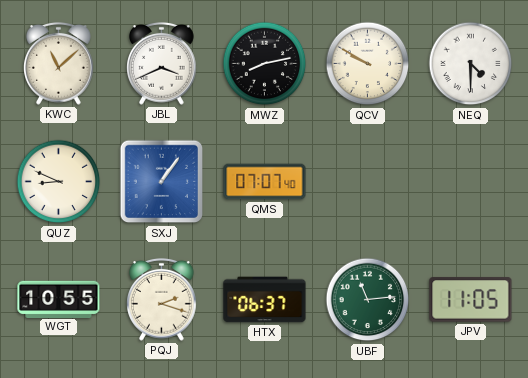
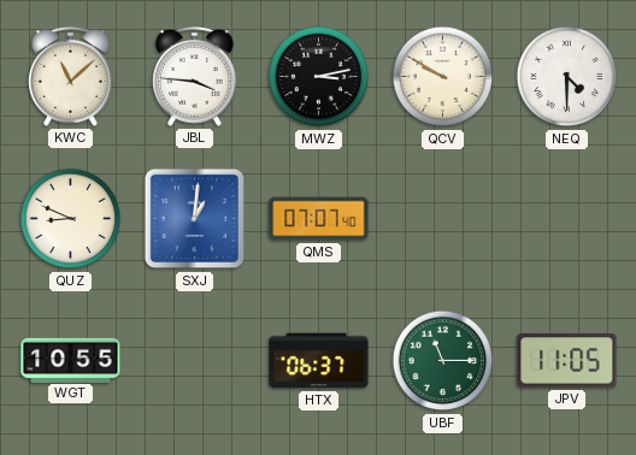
JBL: 3:41 -> 3:46
MWZ: 8:13 -> 3:13
SXJ: 1:06 -> 1:01
PQJ: 2:18 -> none
UBF: 11:14 -> 11:15
